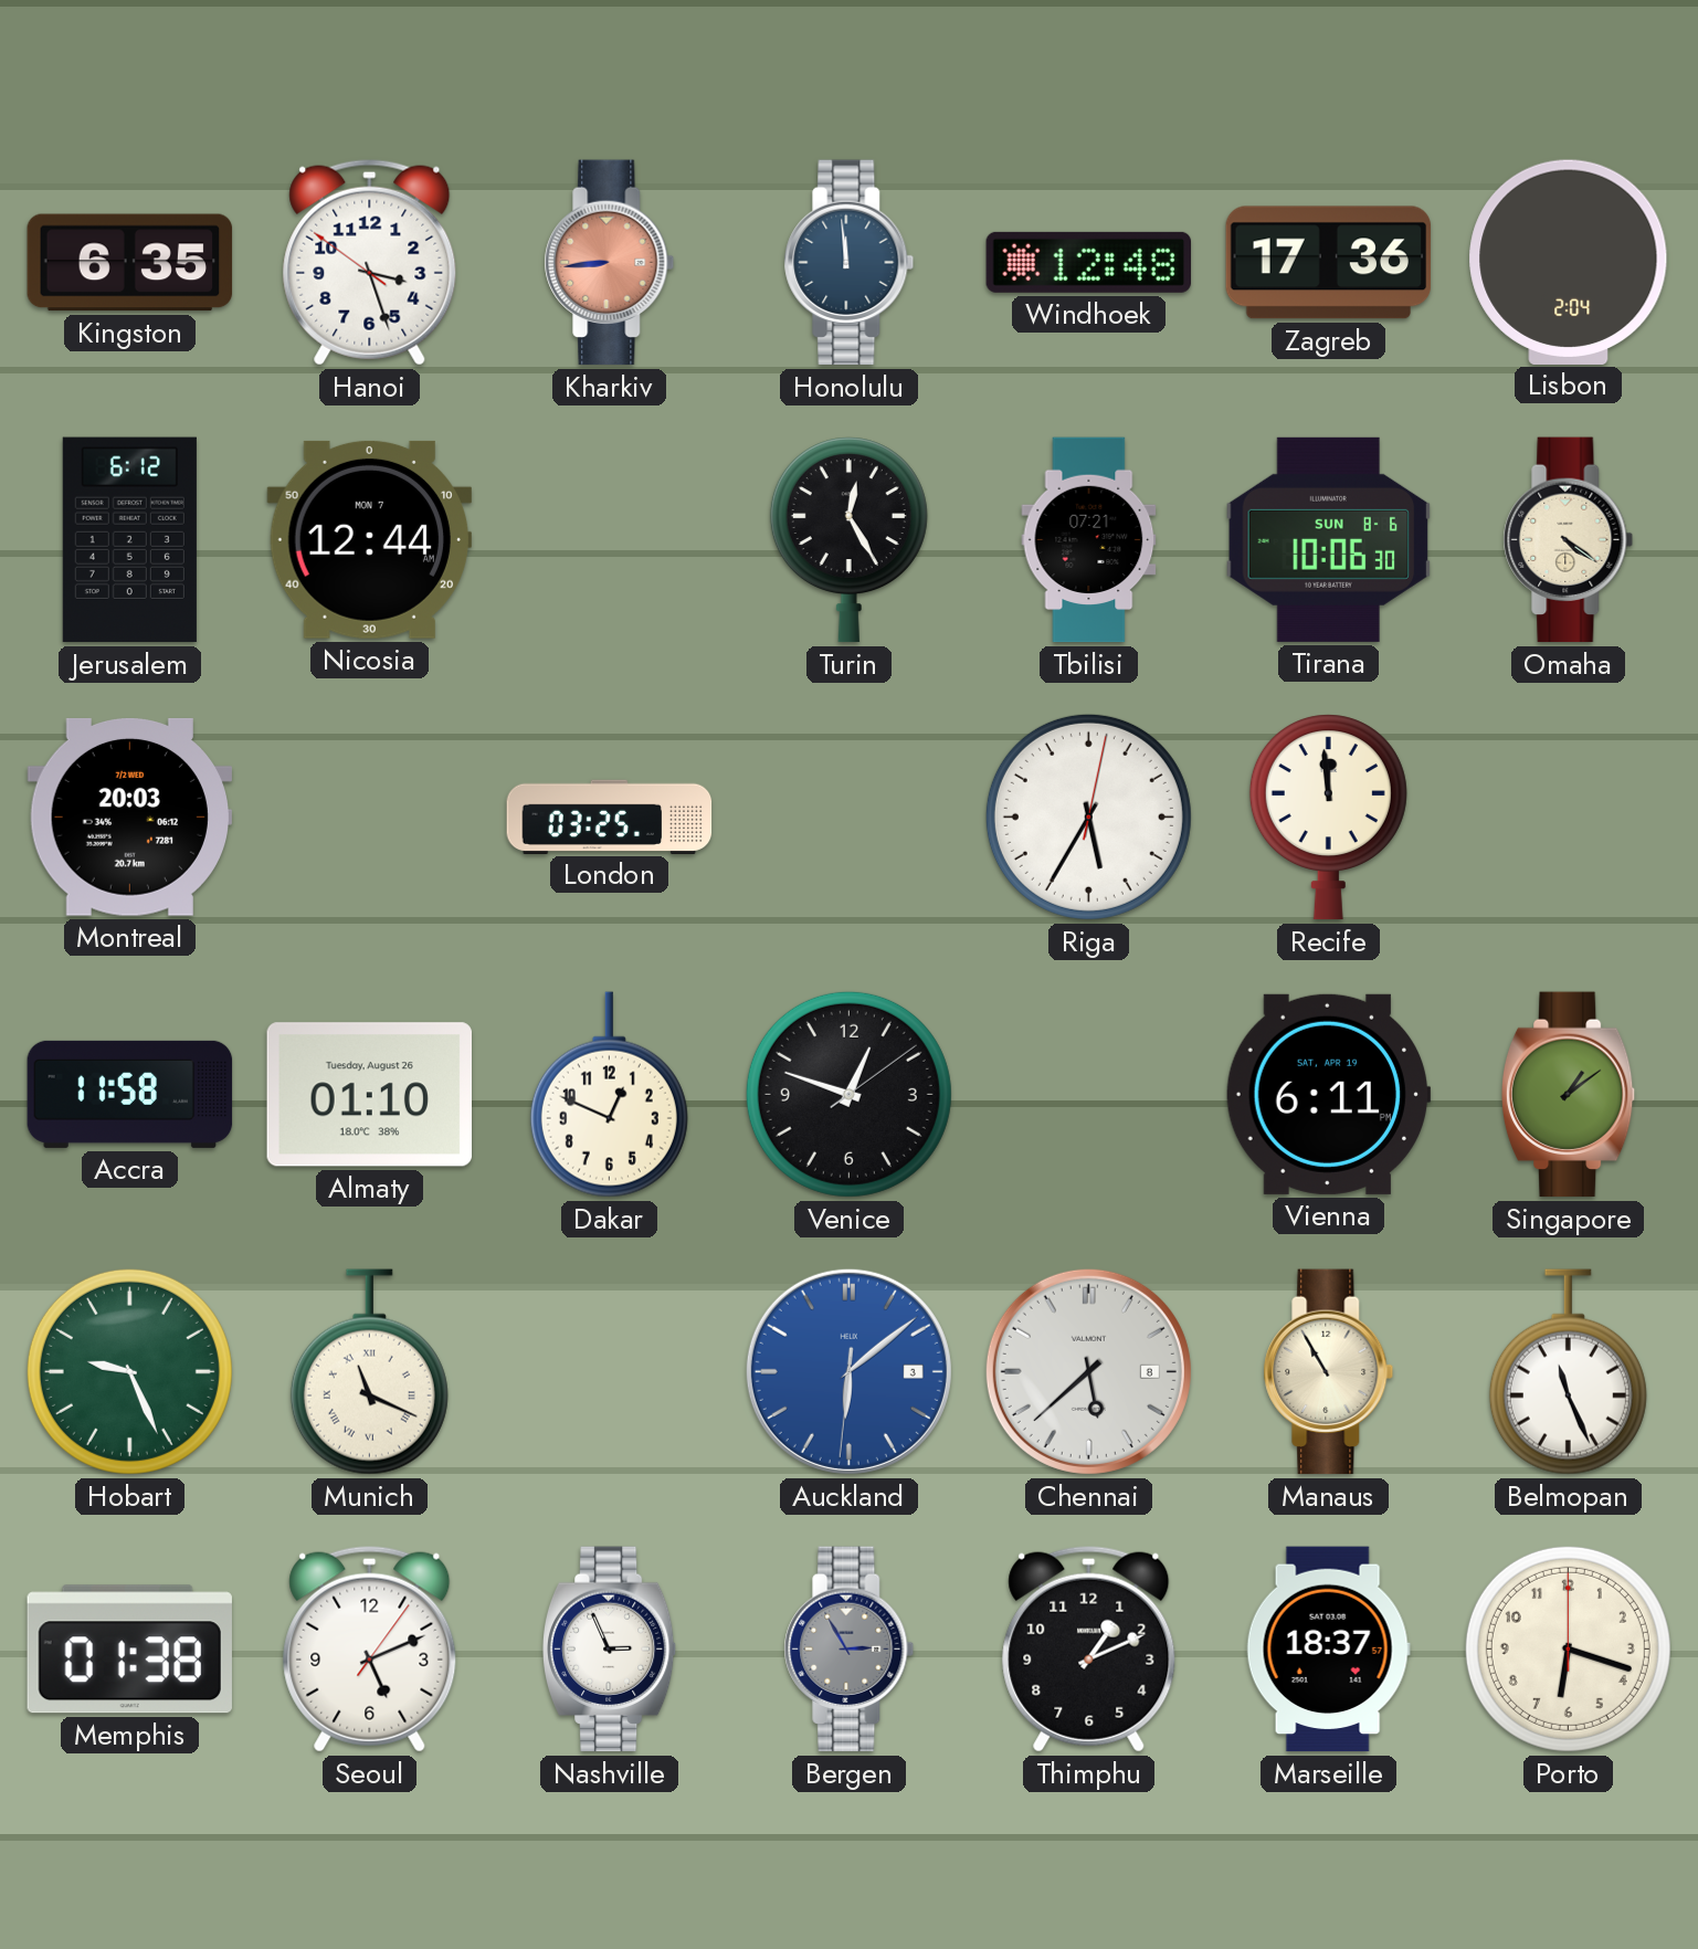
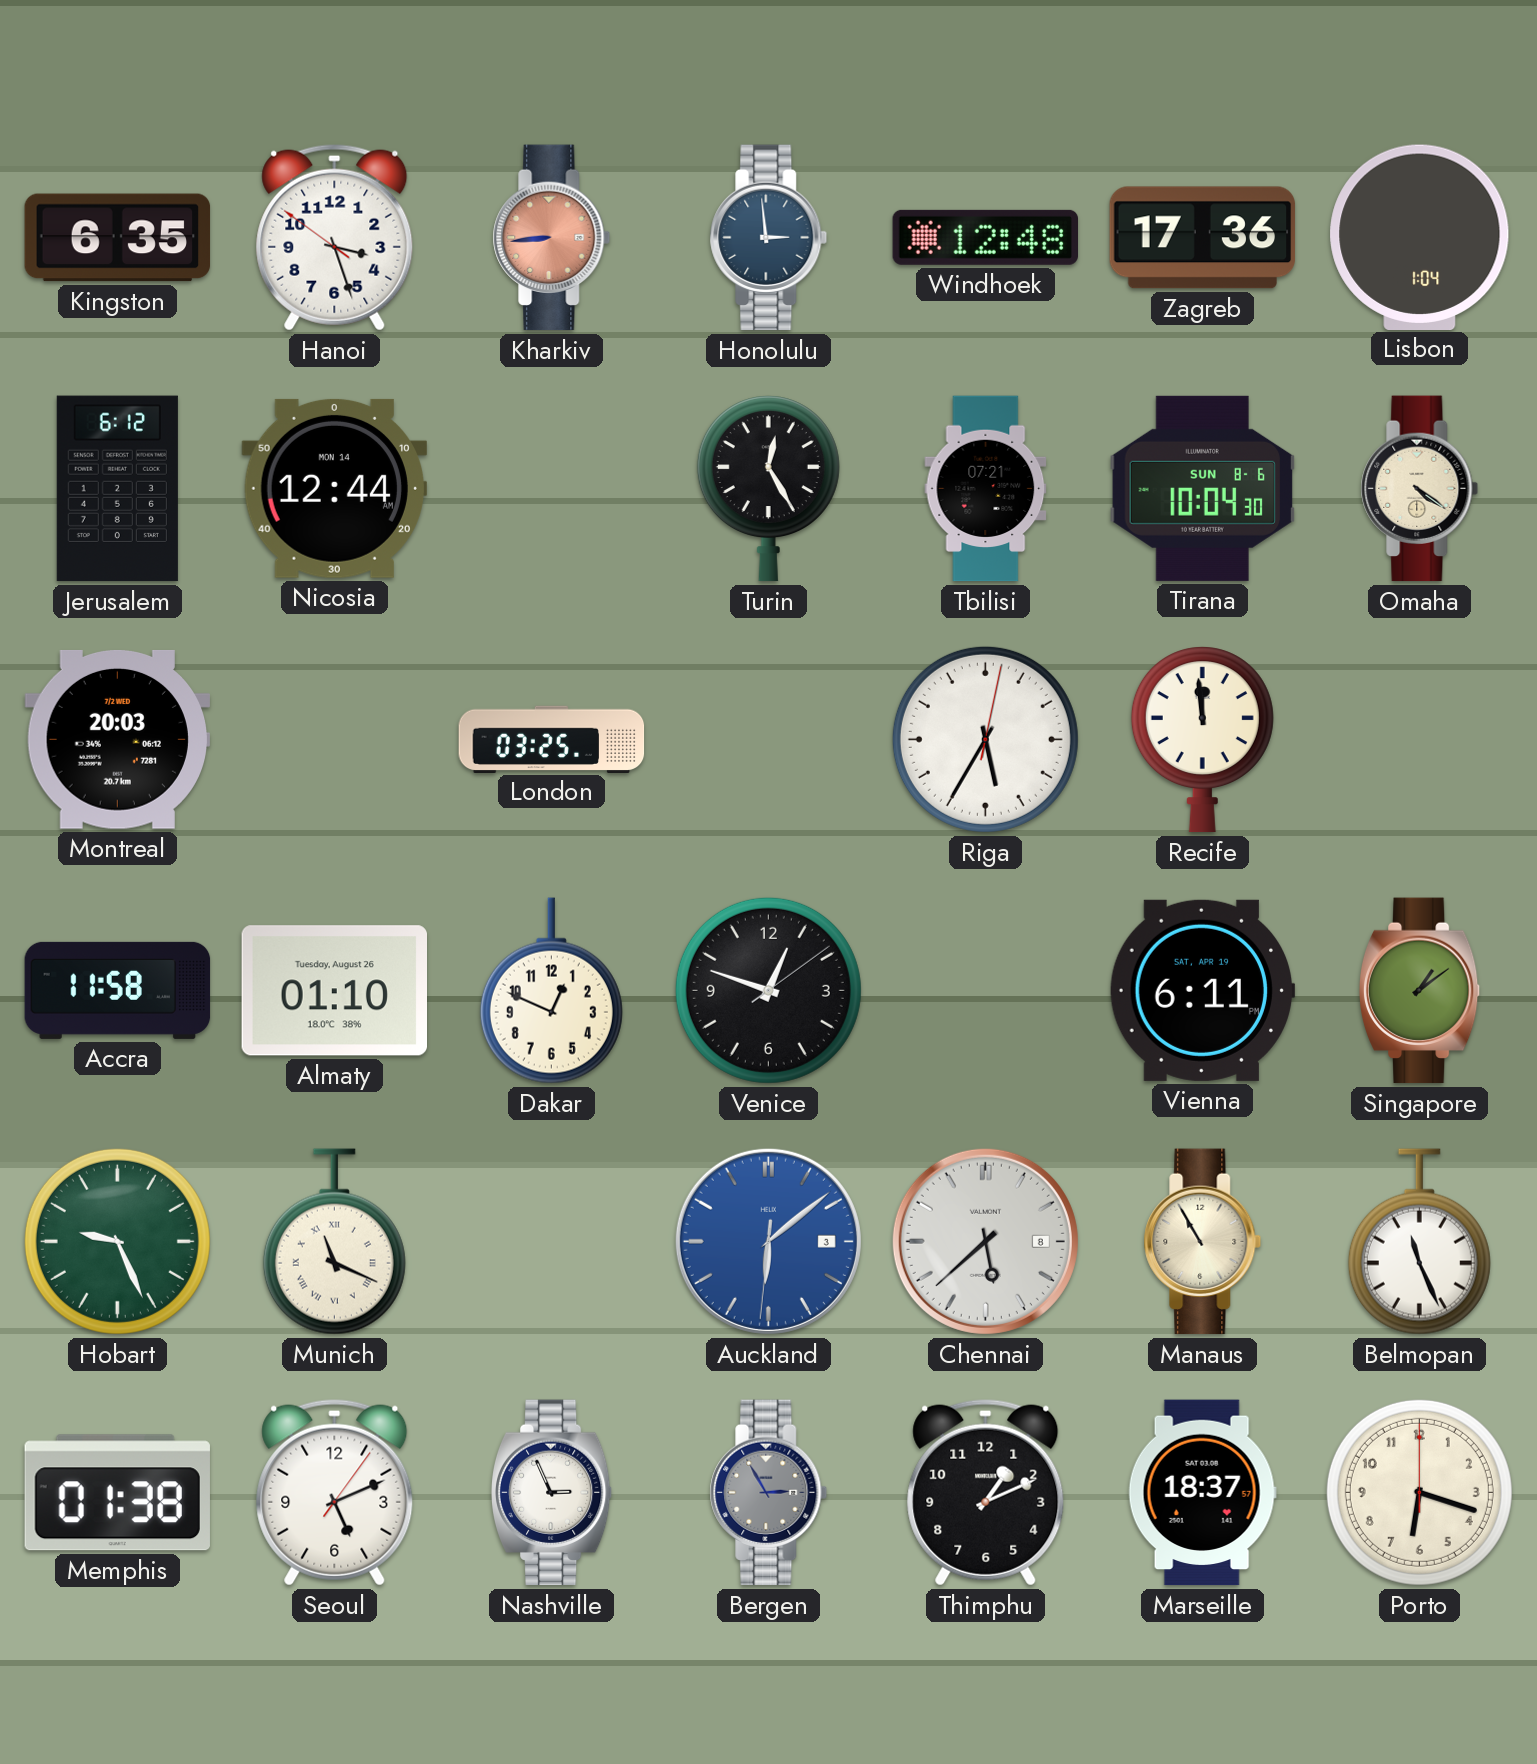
Honolulu: 11:59 -> 2:59
Lisbon: 2:04 -> 1:04
Nicosia date: MON 7 -> MON 14
Tirana: 10:06 -> 10:04
